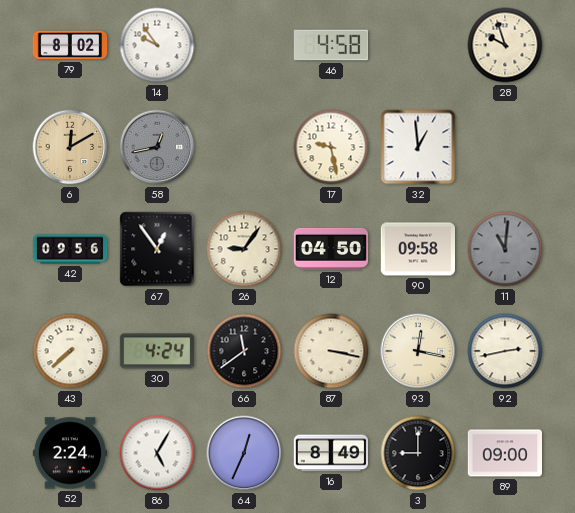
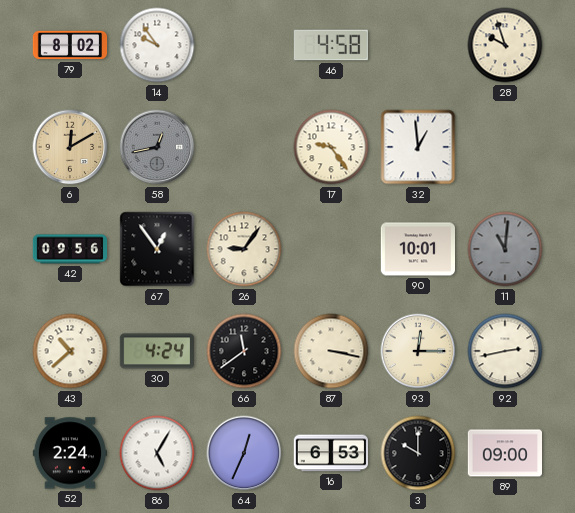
17: 9:28 -> 9:24
12: 04:50 -> none
90: 09:58 -> 10:01
43: 7:38 -> 10:38
93: 12:17 -> 12:15
16: 8:49 -> 6:53
3: 9:00 -> 10:00
